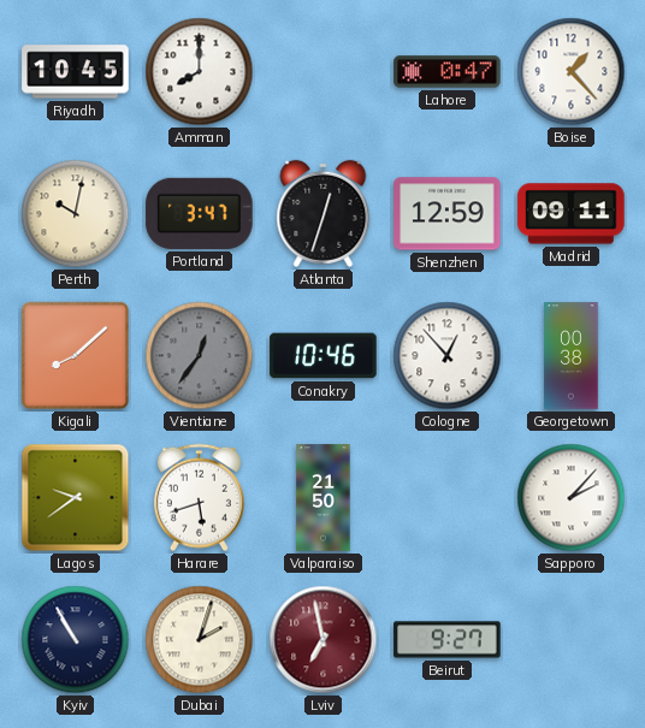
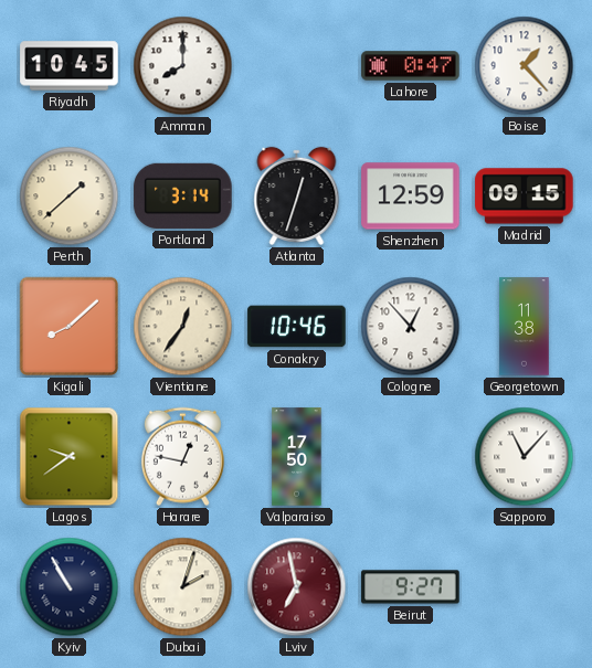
Perth: 10:02 -> 1:38
Portland: 3:47 -> 3:14
Madrid: 09:11 -> 09:15
Vientiane dial: grey -> cream
Georgetown: 00:38 -> 11:38
Harare: 5:42 -> 12:47
Valparaiso: 21:50 -> 17:50
Sapporo: 2:07 -> 11:07
